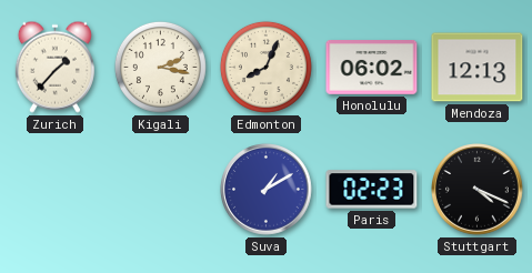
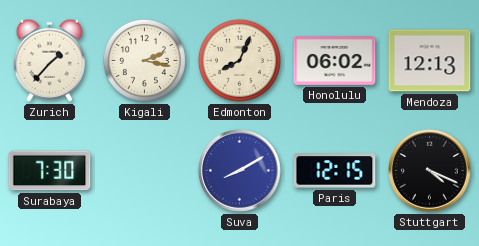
Surabaya: none -> 7:30
Suva: 1:10 -> 8:10
Paris: 02:23 -> 12:15
